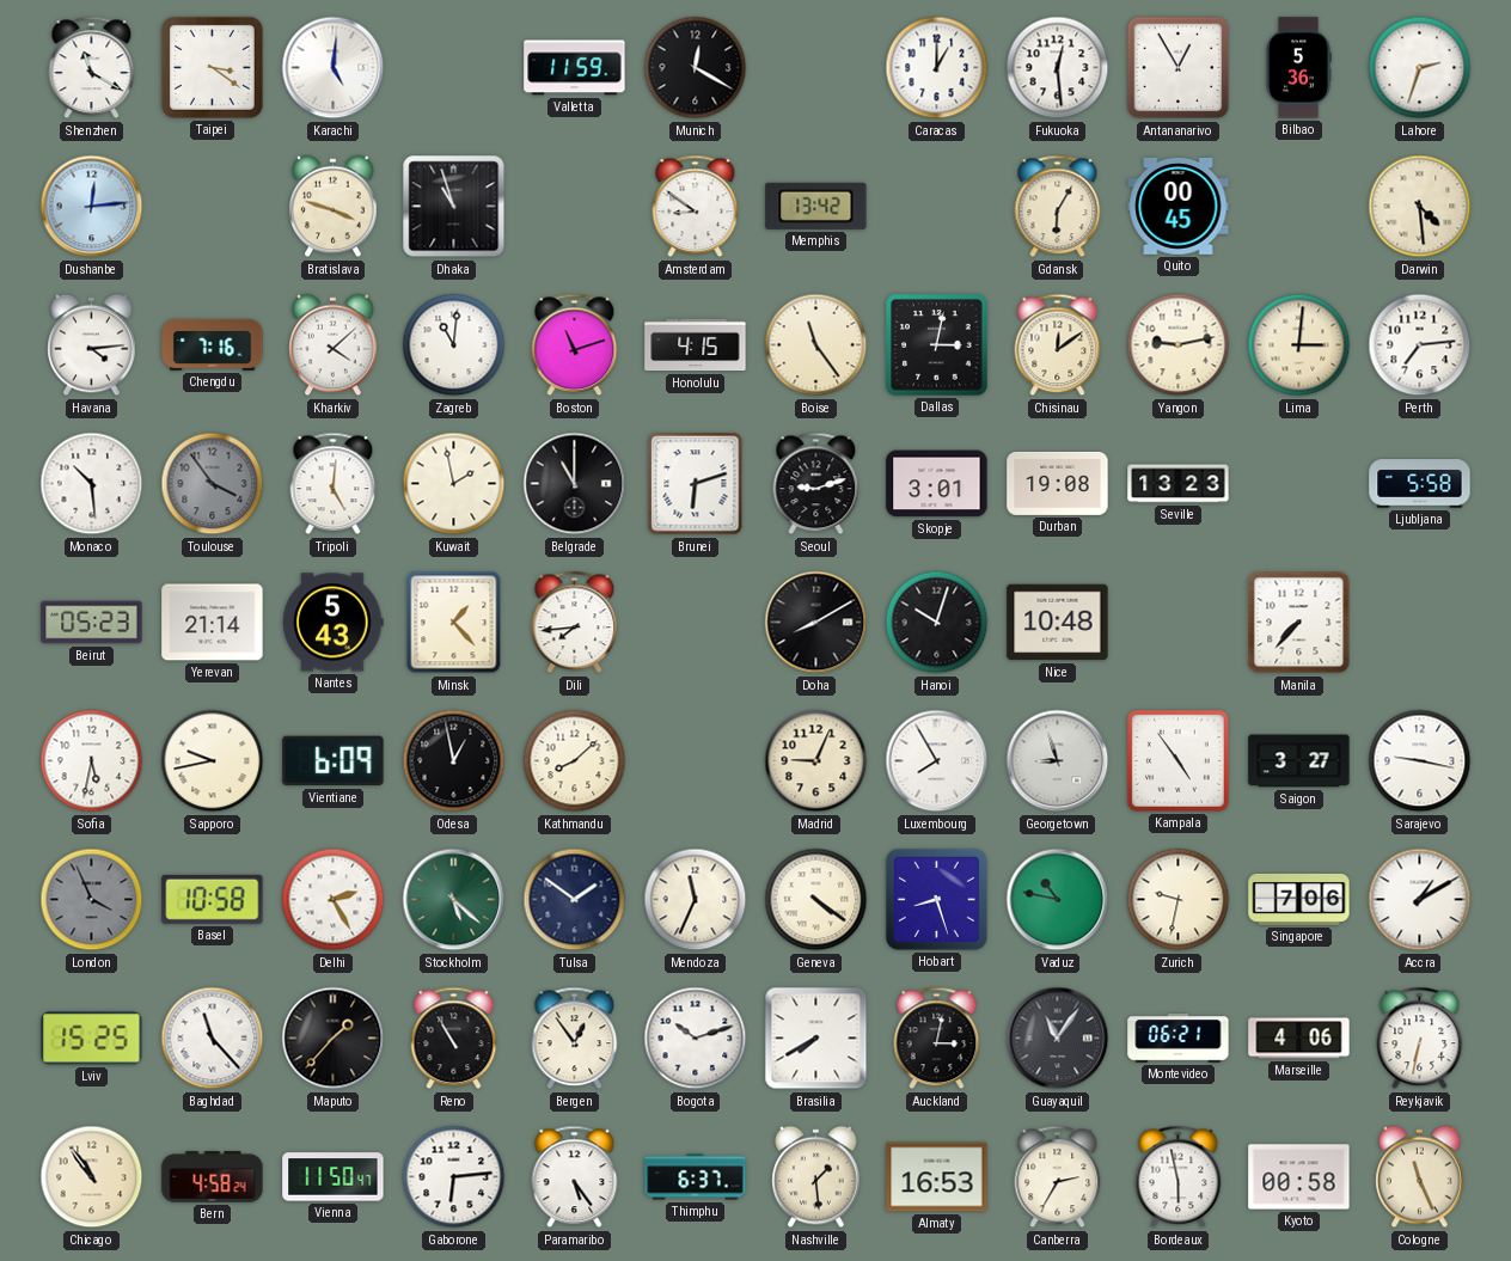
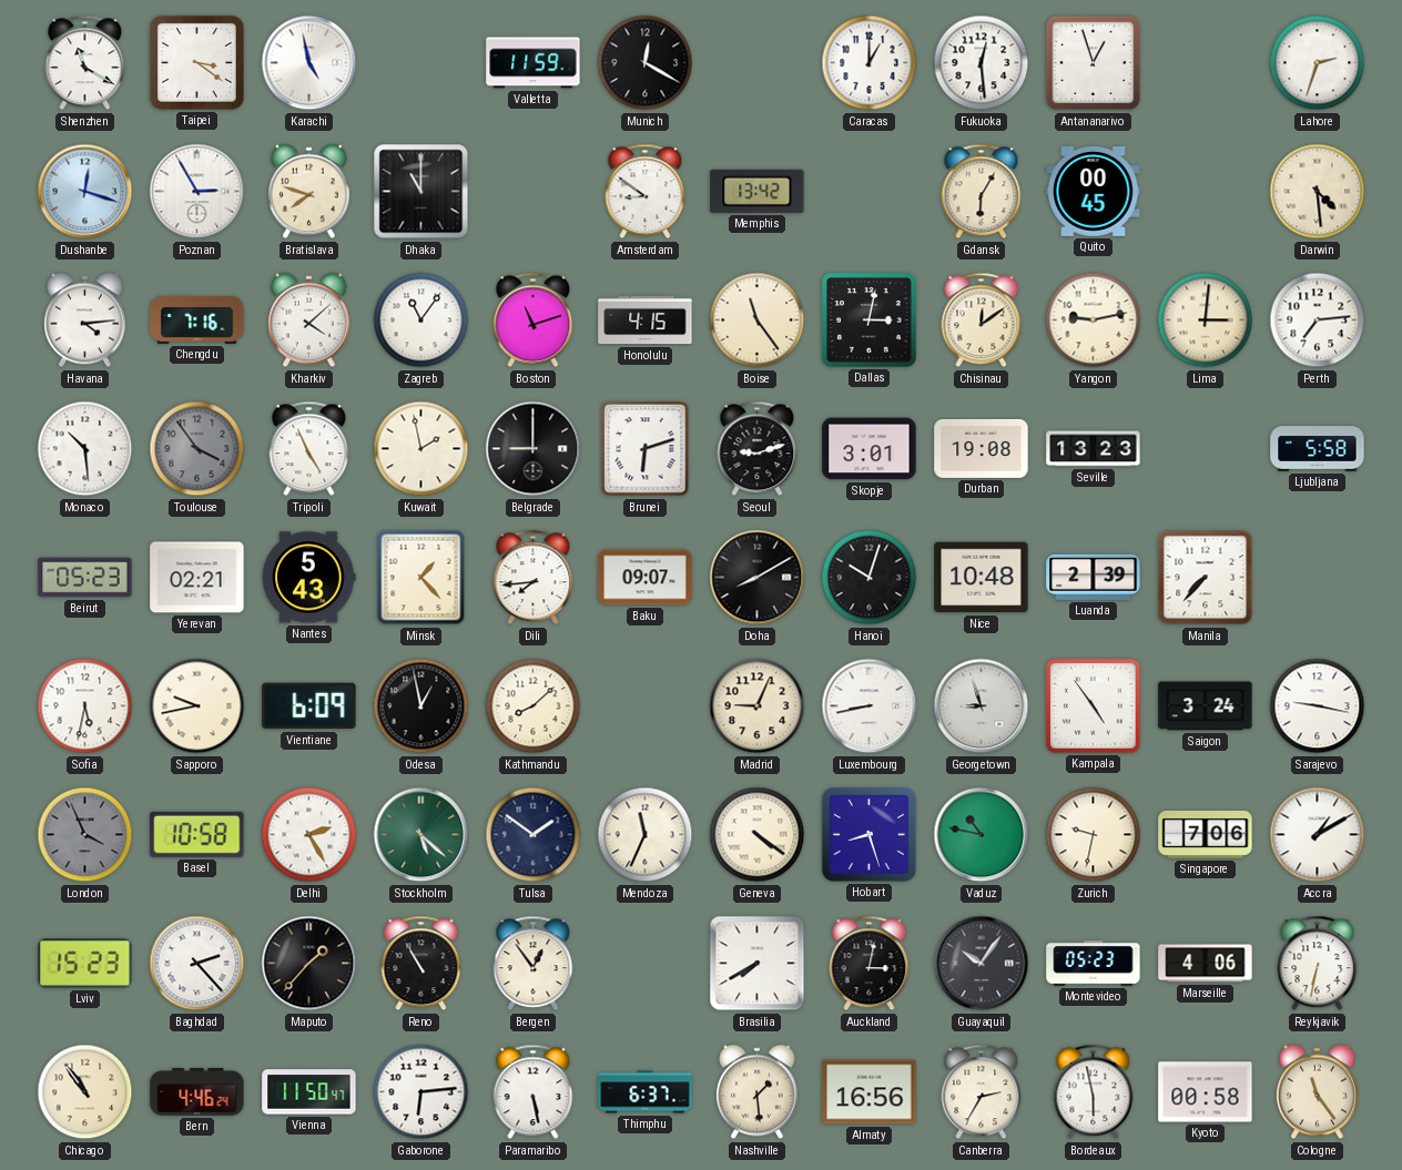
Karachi: 5:01 -> 4:58
Antananarivo: 12:55 -> 12:57
Bilbao: 5:36 -> none
Dushanbe: 12:14 -> 12:18
Poznan: none -> 2:55
Bratislava: 3:48 -> 7:48
Dhaka: 10:57 -> 11:00
Zagreb: 11:01 -> 11:06
Tripoli: 5:01 -> 4:56
Belgrade: 11:00 -> 9:00
Yerevan: 21:14 -> 02:21
Baku: none -> 09:07
Luanda: none -> 2:39
Luxembourg: 7:55 -> 8:43
Saigon: 3:27 -> 3:24
Lviv: 15:25 -> 15:23
Baghdad: 11:23 -> 2:23
Bogota: 10:12 -> none
Guayaquil: 11:06 -> 10:06
Montevideo: 06:21 -> 05:23
Bern: 4:58 -> 4:46
Paramaribo: 5:24 -> 5:28
Almaty: 16:53 -> 16:56
Cologne: 11:26 -> 11:24
